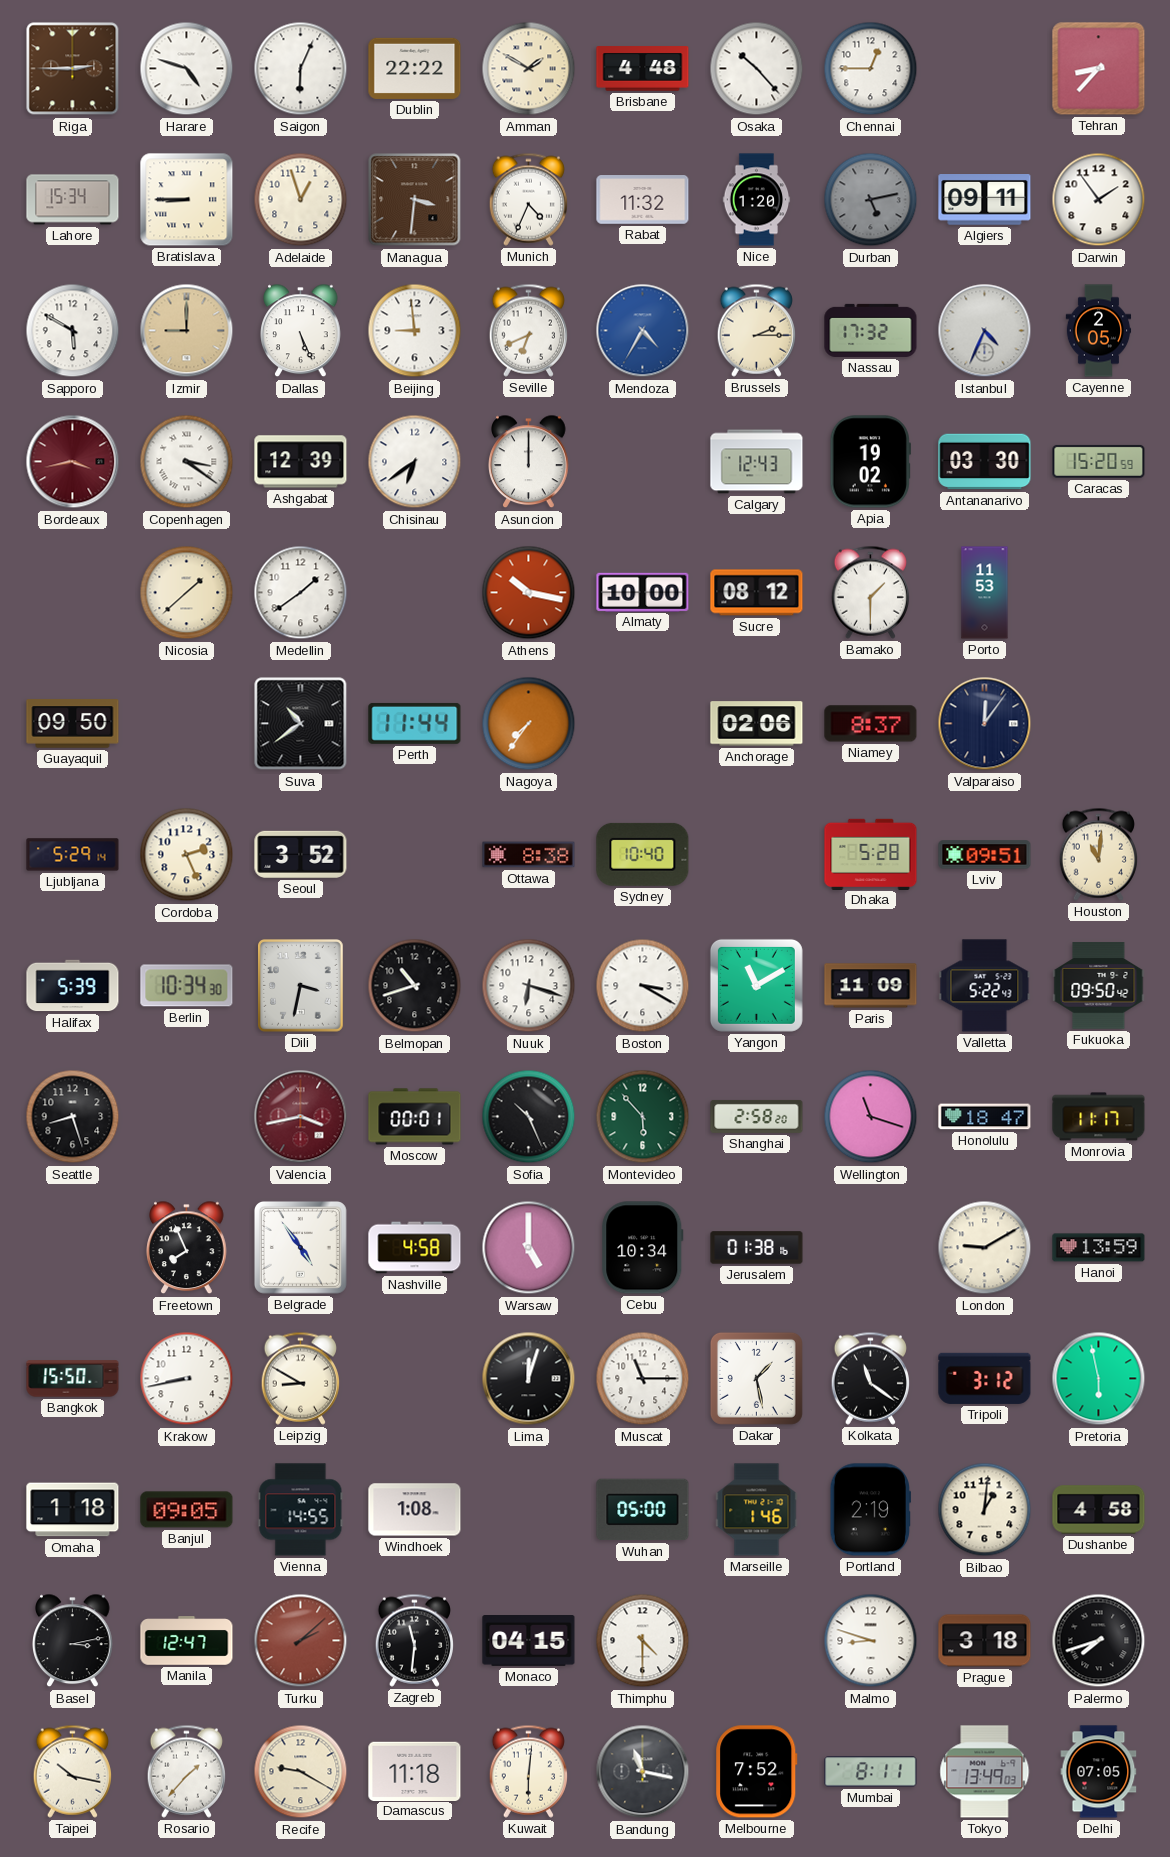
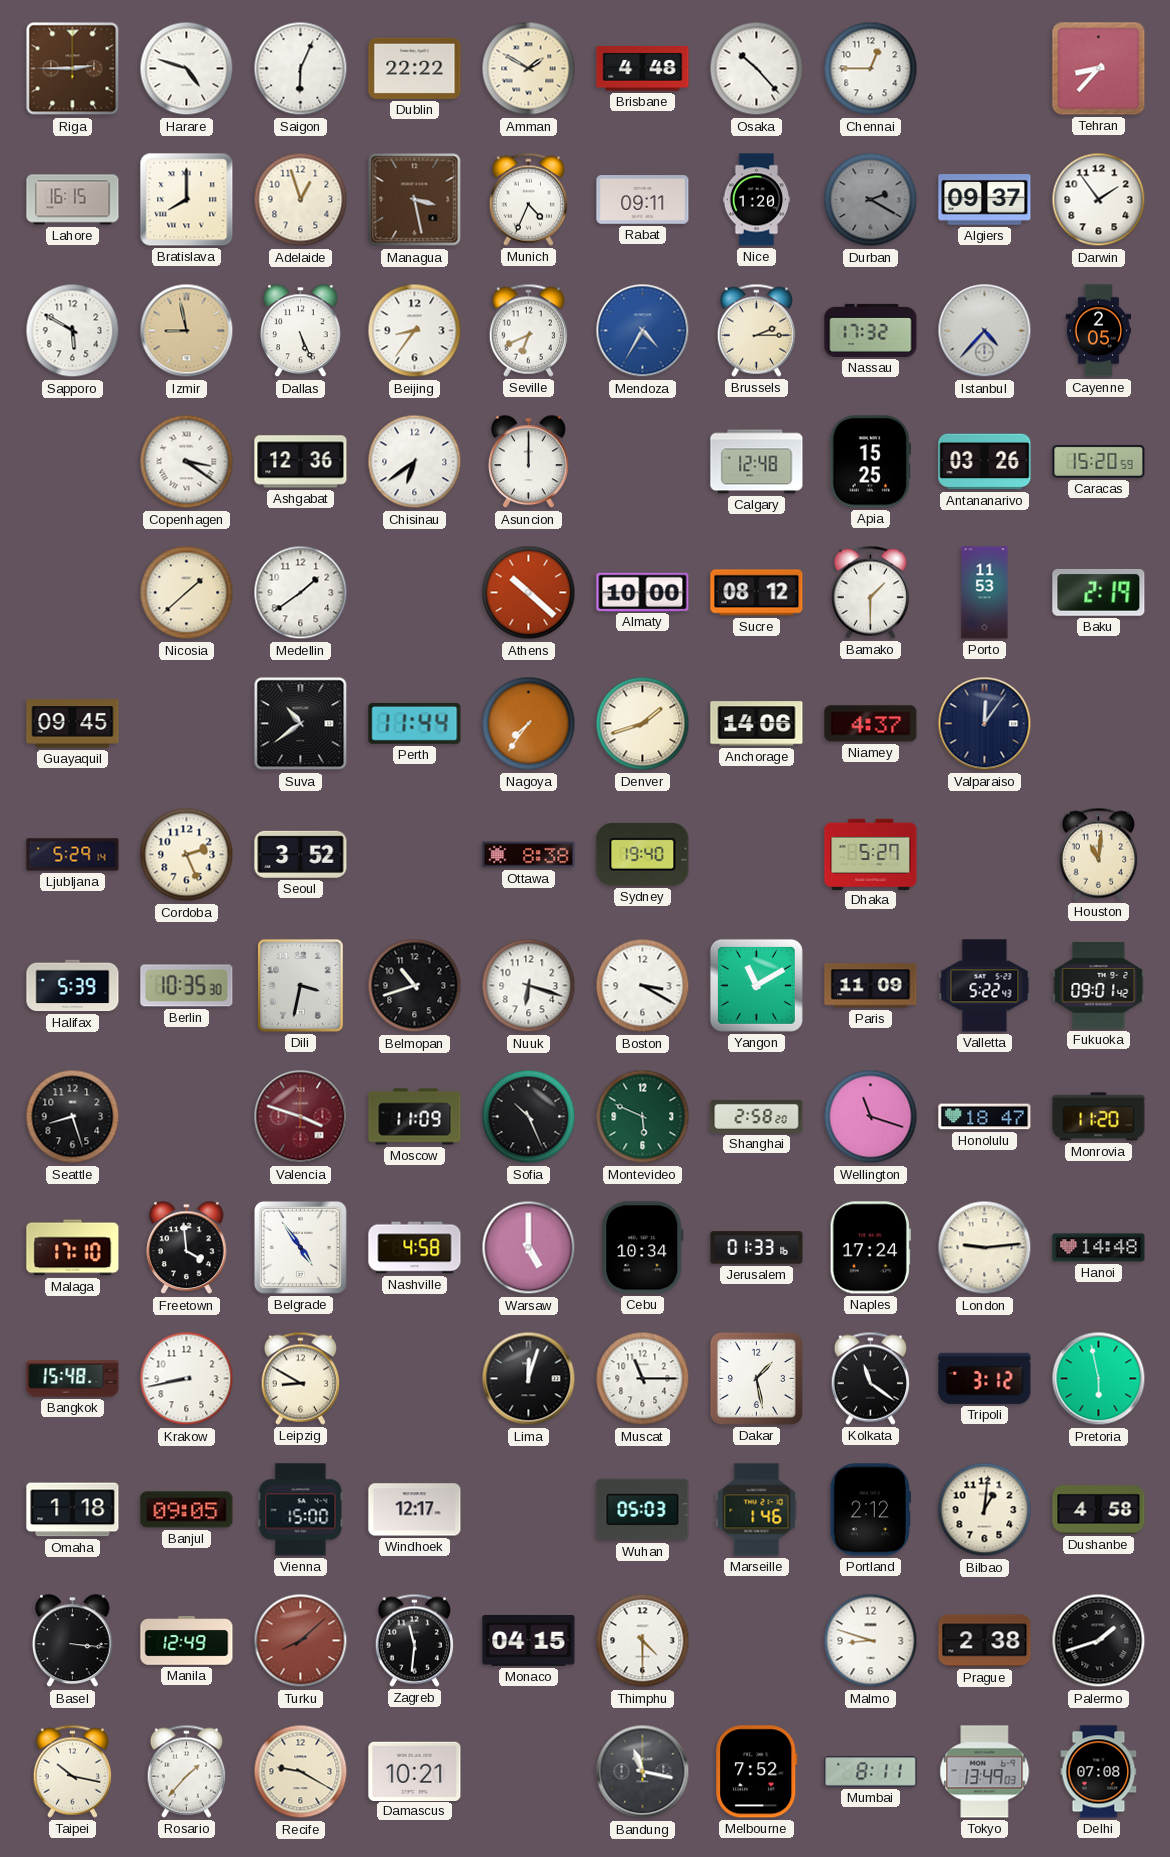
Lahore: 15:34 -> 16:15
Bratislava: 8:45 -> 8:00
Managua: 3:31 -> 3:28
Rabat: 11:32 -> 09:11
Durban: 5:13 -> 2:20
Algiers: 09:11 -> 09:37
Izmir: 9:00 -> 8:58
Beijing: 8:59 -> 8:36
Istanbul: 4:34 -> 4:37
Bordeaux: 3:43 -> none
Ashgabat: 12:39 -> 12:36
Calgary: 12:43 -> 12:48
Apia: 19:02 -> 15:25
Antananarivo: 03:30 -> 03:26
Athens: 10:17 -> 10:22
Baku: none -> 2:19
Guayaquil: 09:50 -> 09:45
Denver: none -> 1:42
Anchorage: 02:06 -> 14:06
Niamey: 8:37 -> 4:37
Sydney: 10:40 -> 19:40
Dhaka: 5:28 -> 5:27
Lviv: 09:51 -> none
Berlin: 10:34 -> 10:35
Fukuoka: 09:50 -> 09:01
Valencia: 3:43 -> 3:48
Moscow: 00:01 -> 11:09
Montevideo: 5:53 -> 5:49
Monrovia: 11:17 -> 11:20
Malaga: none -> 17:10
Freetown: 7:56 -> 3:59
Jerusalem: 01:38 -> 01:33
Naples: none -> 17:24
London: 9:10 -> 9:14
Hanoi: 13:59 -> 14:48
Bangkok: 15:50 -> 15:48
Vienna: 14:55 -> 15:00
Windhoek: 1:08 -> 12:17
Wuhan: 05:00 -> 05:03
Portland: 2:19 -> 2:12
Basel: 3:13 -> 3:16
Manila: 12:47 -> 12:49
Turku: 2:08 -> 8:08
Prague: 3:18 -> 2:38
Palermo: 7:42 -> 1:42
Damascus: 11:18 -> 10:21
Kuwait: 6:01 -> none
Delhi: 07:05 -> 07:08
